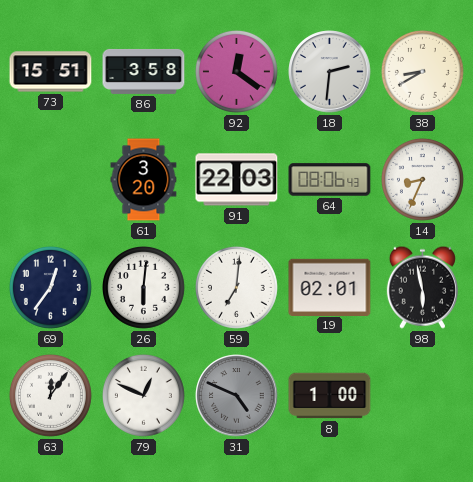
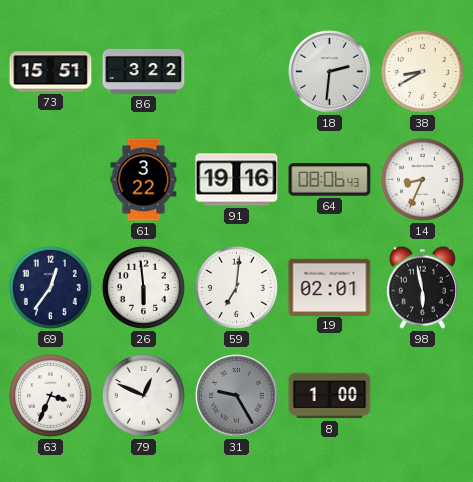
86: 3:58 -> 3:22
92: 12:21 -> none
61: 3:20 -> 3:22
91: 22:03 -> 19:16
26: 6:01 -> 5:59
63: 12:06 -> 3:34
31: 4:49 -> 9:25
